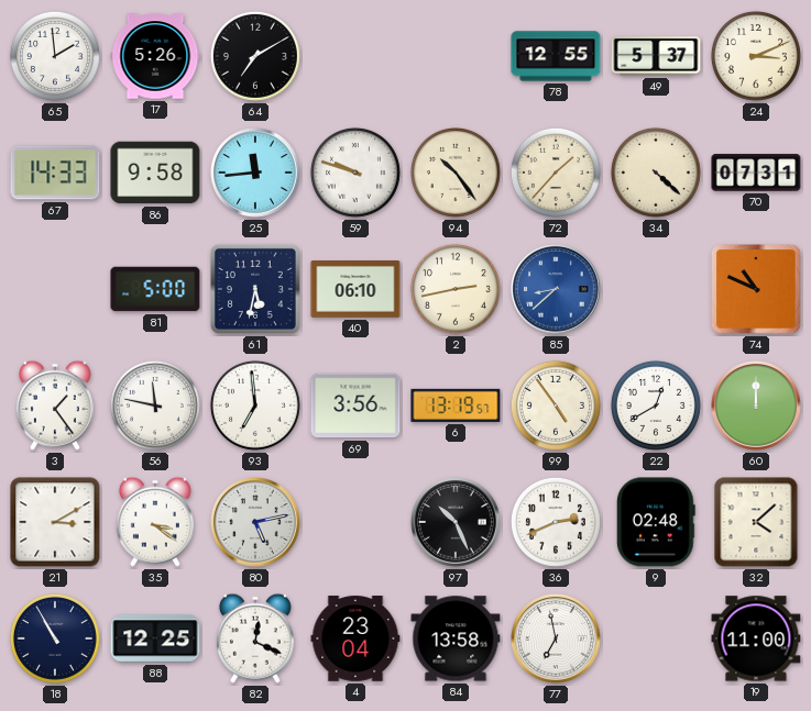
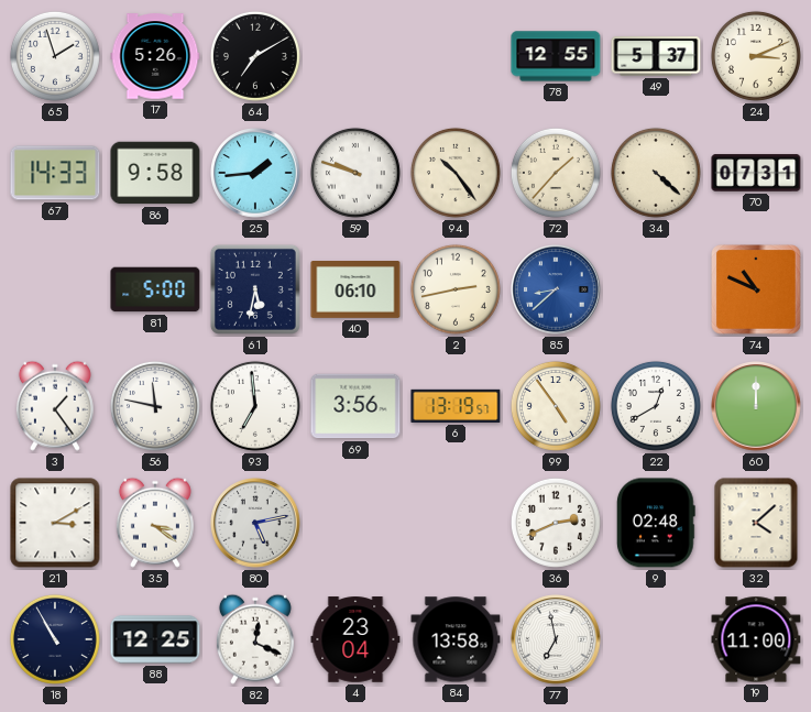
65: 1:59 -> 1:57
25: 11:44 -> 1:44
97: 10:26 -> none
